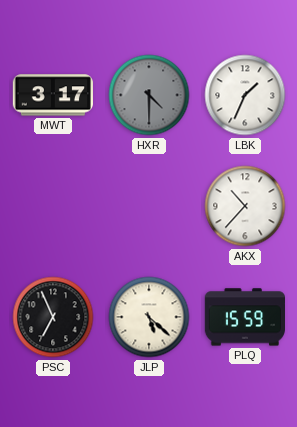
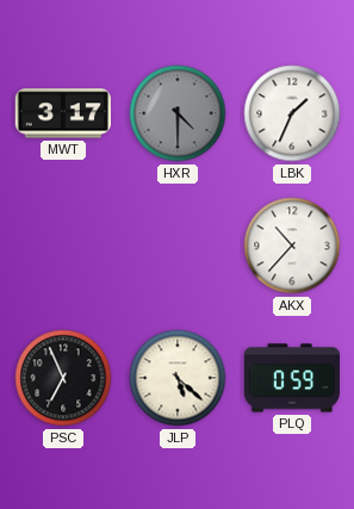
PLQ: 15:59 -> 0:59
